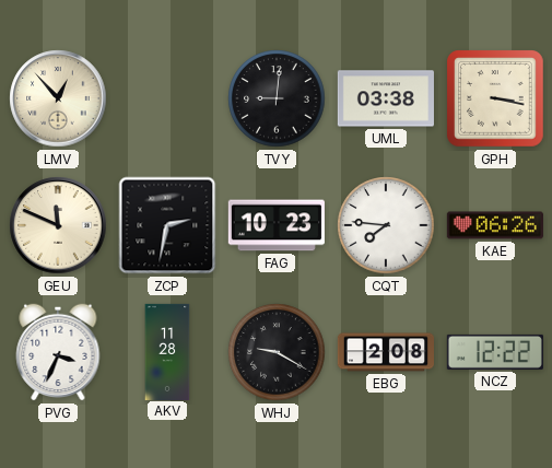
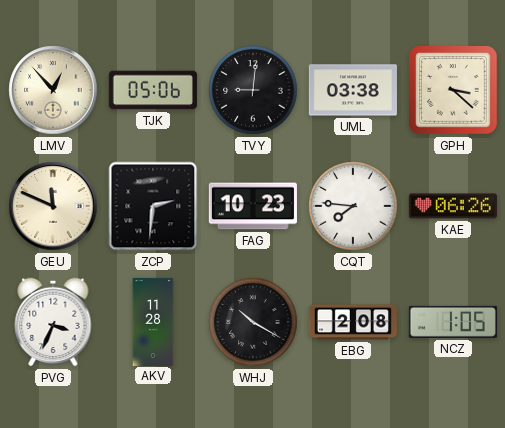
TJK: none -> 05:06
GPH: 3:17 -> 3:22
ZCP: 2:32 -> 2:31
WHJ: 9:20 -> 10:20
NCZ: 12:22 -> 1:05
